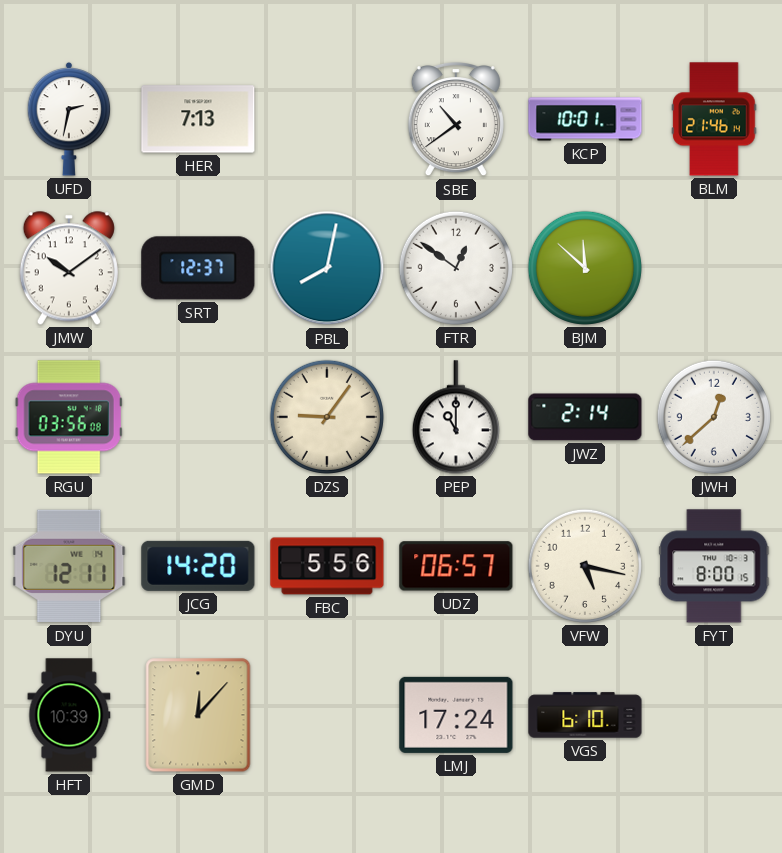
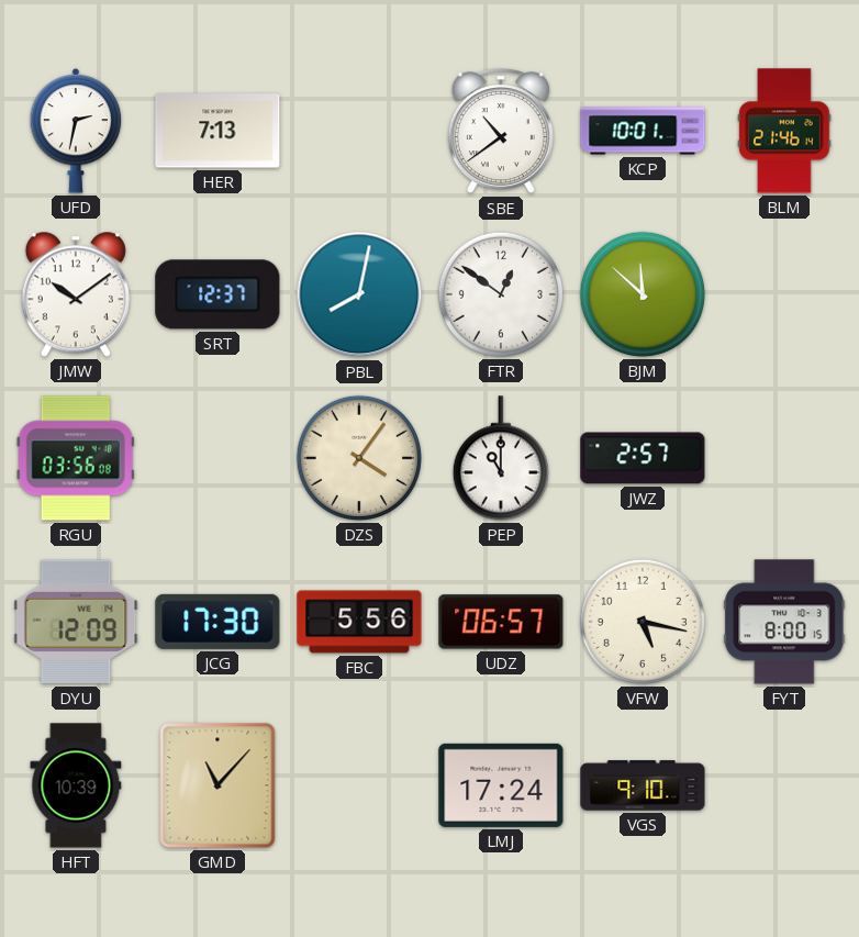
DZS: 9:06 -> 4:06
JWZ: 2:14 -> 2:57
JWH: 12:38 -> none
DYU: 12:11 -> 12:09
JCG: 14:20 -> 17:30
GMD: 12:07 -> 11:07
VGS: 6:10 -> 9:10
